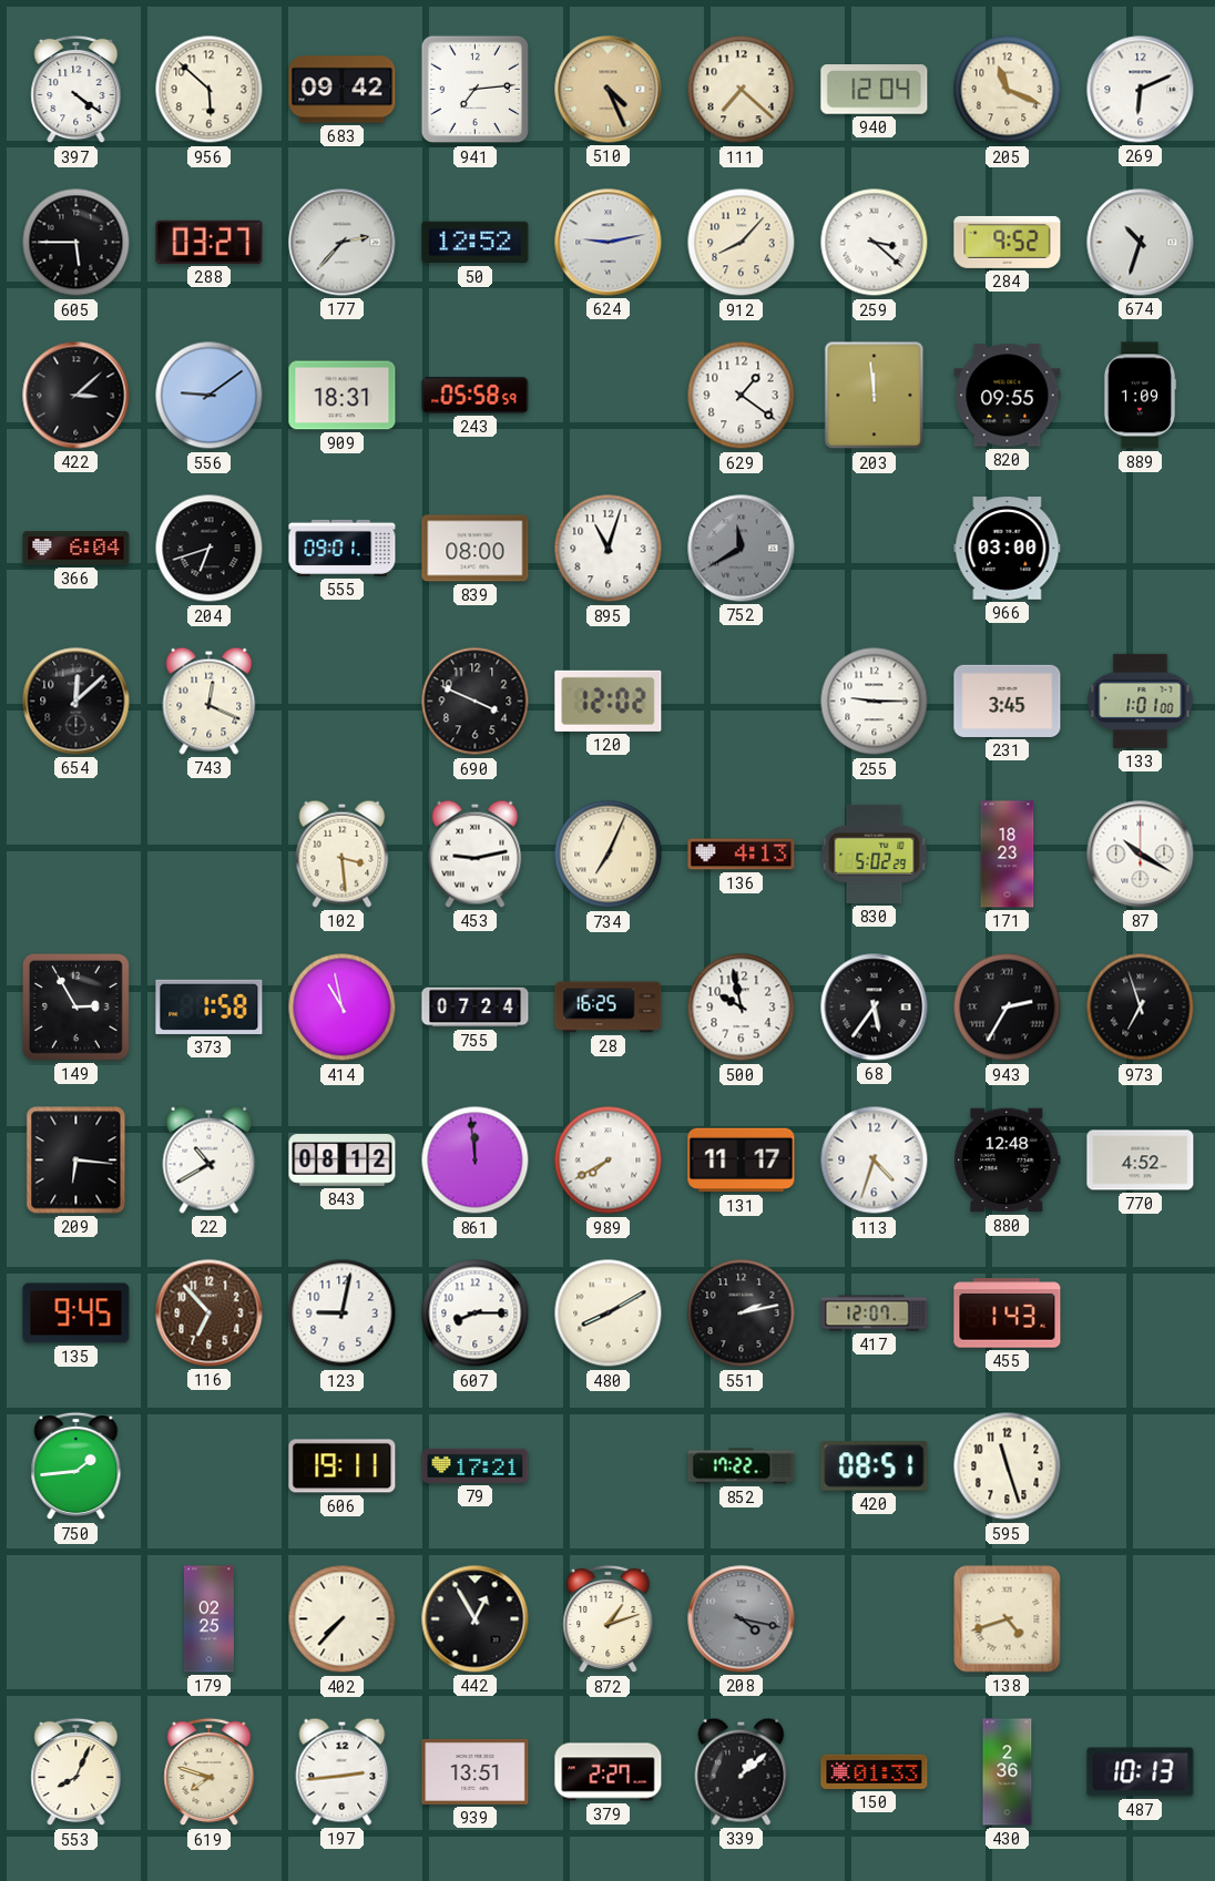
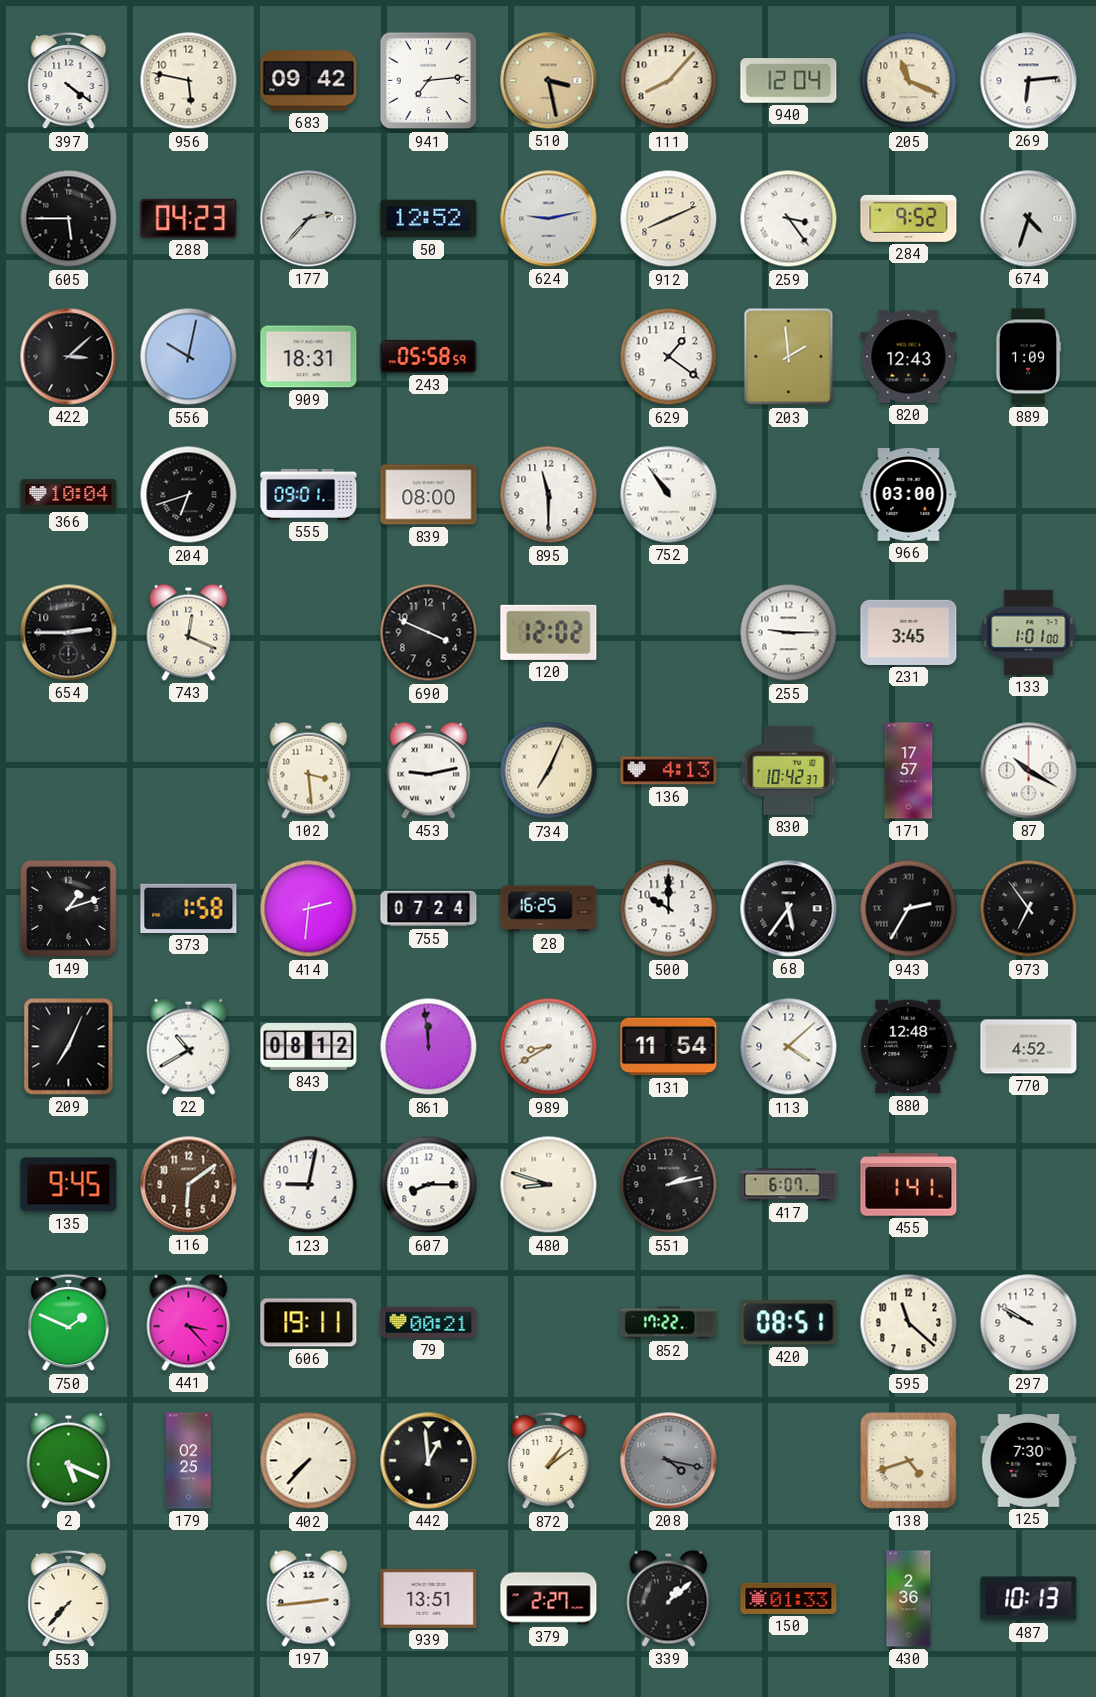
956: 5:52 -> 5:47
510: 4:26 -> 3:28
111: 7:22 -> 8:07
269: 6:11 -> 6:14
288: 03:27 -> 04:23
912: 8:07 -> 8:11
259: 3:22 -> 3:24
674: 10:33 -> 4:33
556: 9:09 -> 10:02
203: 11:59 -> 1:59
820: 09:55 -> 12:43
366: 6:04 -> 10:04
895: 11:03 -> 11:30
752: 11:40 -> 10:54
752 dial: grey -> white
654: 12:08 -> 2:45
830: 5:02 -> 10:42
171: 18:23 -> 17:57
149: 2:55 -> 1:12
414: 10:58 -> 2:31
500: 9:58 -> 10:00
973: 6:57 -> 6:54
209: 6:16 -> 7:04
989: 7:40 -> 8:40
131: 11:17 -> 11:54
113: 4:33 -> 4:08
116: 6:53 -> 6:09
480: 8:10 -> 8:48
417: 12:07 -> 6:07
455: 1:43 -> 1:41
750: 1:44 -> 1:49
441: none -> 3:23
79: 17:21 -> 00:21
595: 11:27 -> 11:22
297: none -> 9:50
2: none -> 5:19
442: 12:55 -> 12:59
872: 1:12 -> 1:09
125: none -> 7:30
553: 8:04 -> 7:37
619: 7:48 -> none
